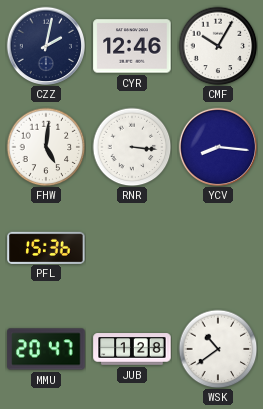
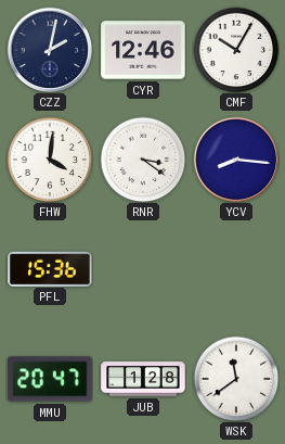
FHW: 5:01 -> 4:01
RNR: 3:16 -> 3:21
WSK: 10:39 -> 11:39
